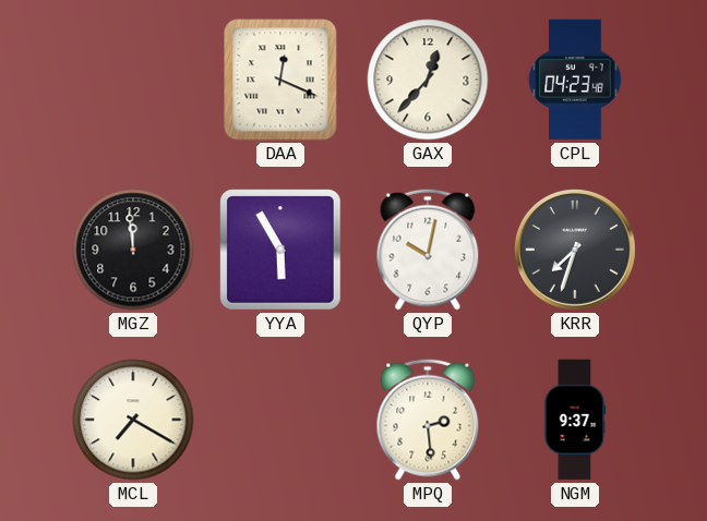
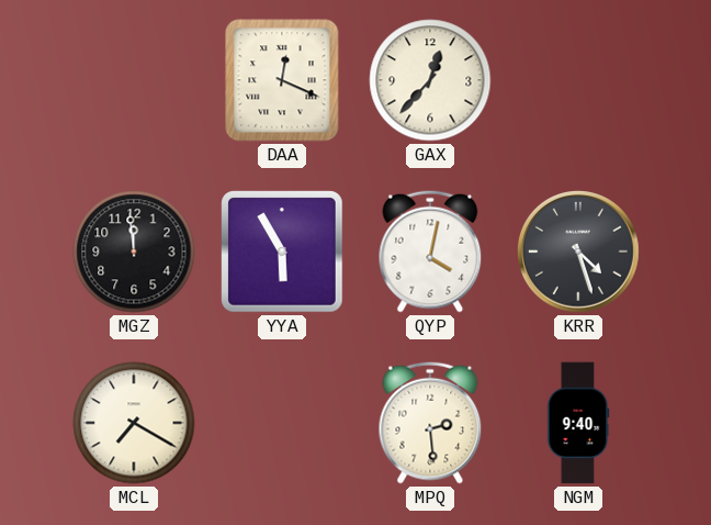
CPL: 04:23 -> none
QYP: 10:02 -> 4:02
KRR: 7:33 -> 4:27
NGM: 9:37 -> 9:40
